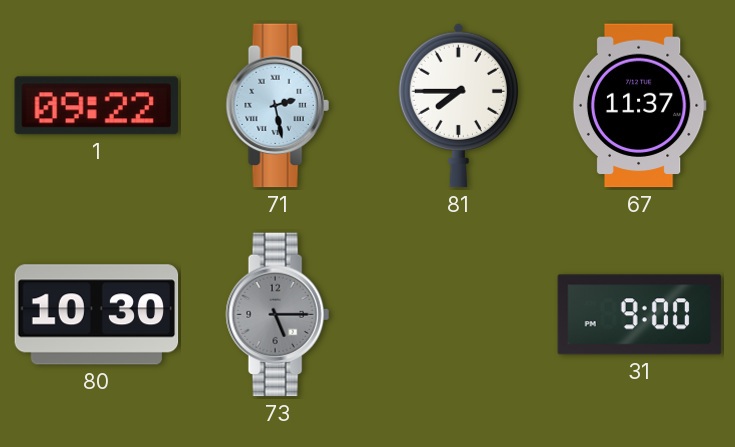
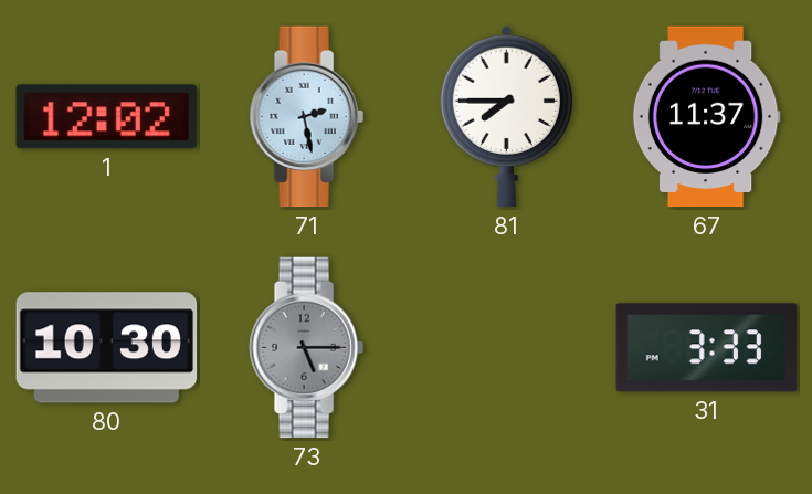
1: 09:22 -> 12:02
31: 9:00 -> 3:33
